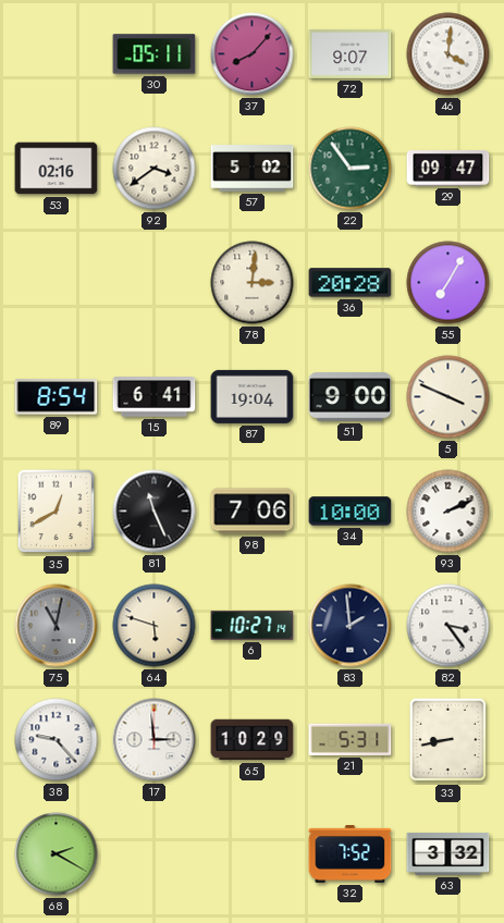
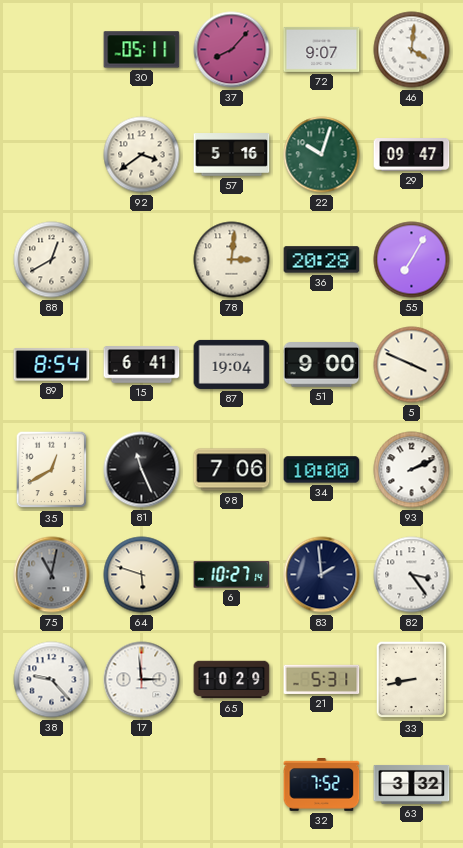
53: 02:16 -> none
57: 5:02 -> 5:16
22: 2:54 -> 10:03
88: none -> 12:40
68: 2:20 -> none
